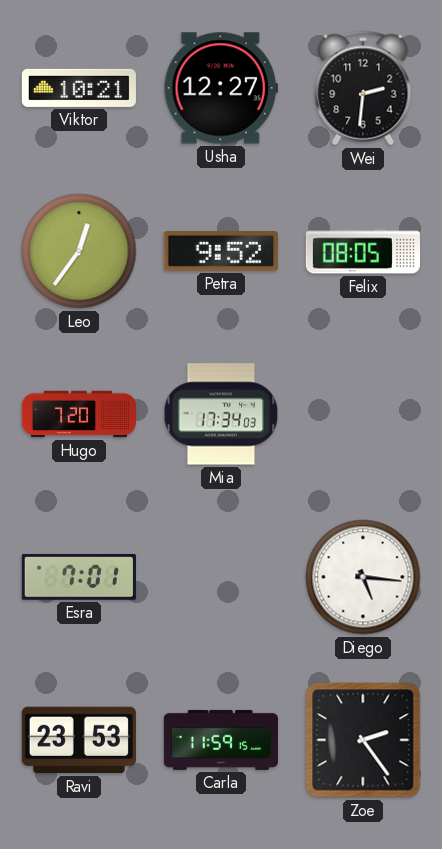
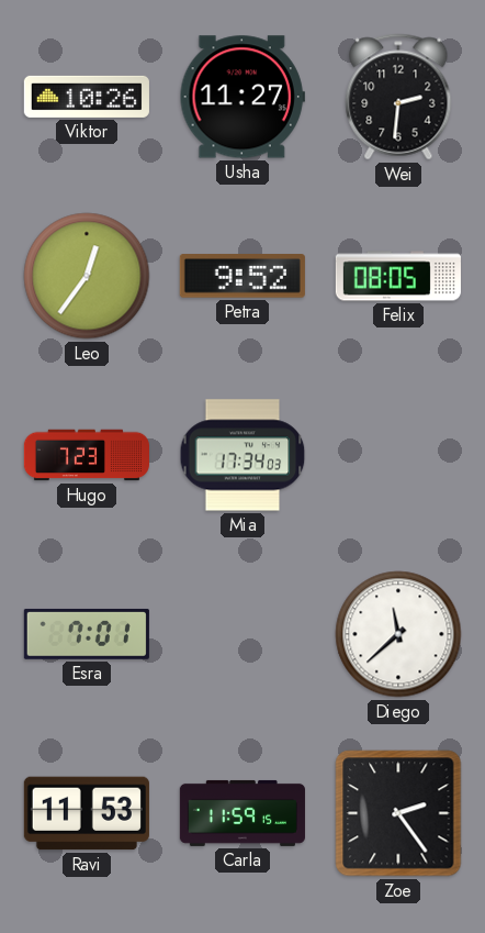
Viktor: 10:21 -> 10:26
Usha: 12:27 -> 11:27
Hugo: 7:20 -> 7:23
Diego: 5:16 -> 11:38
Ravi: 23:53 -> 11:53
